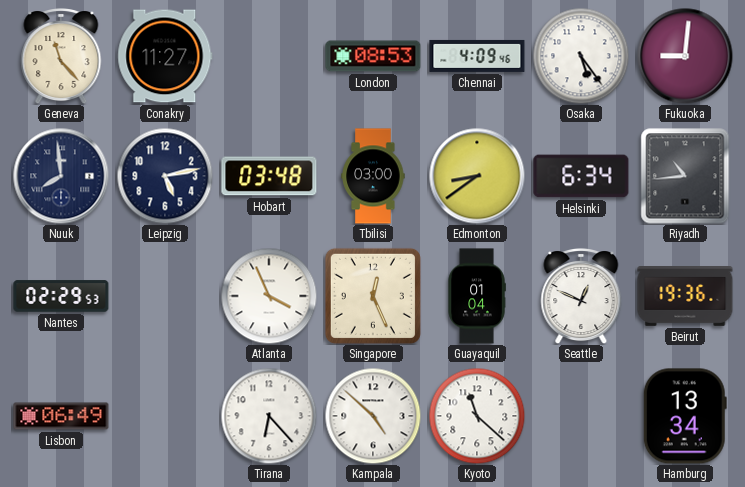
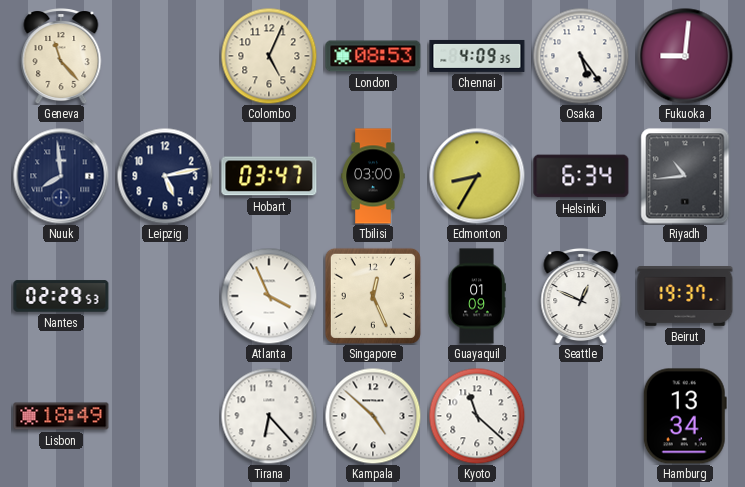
Conakry: 11:27 -> none
Colombo: none -> 5:04
Chennai: 4:09:46 -> 4:09:35
Hobart: 03:48 -> 03:47
Edmonton: 8:39 -> 8:35
Guayaquil: 01:04 -> 01:09
Beirut: 19:36 -> 19:37
Lisbon: 06:49 -> 18:49
